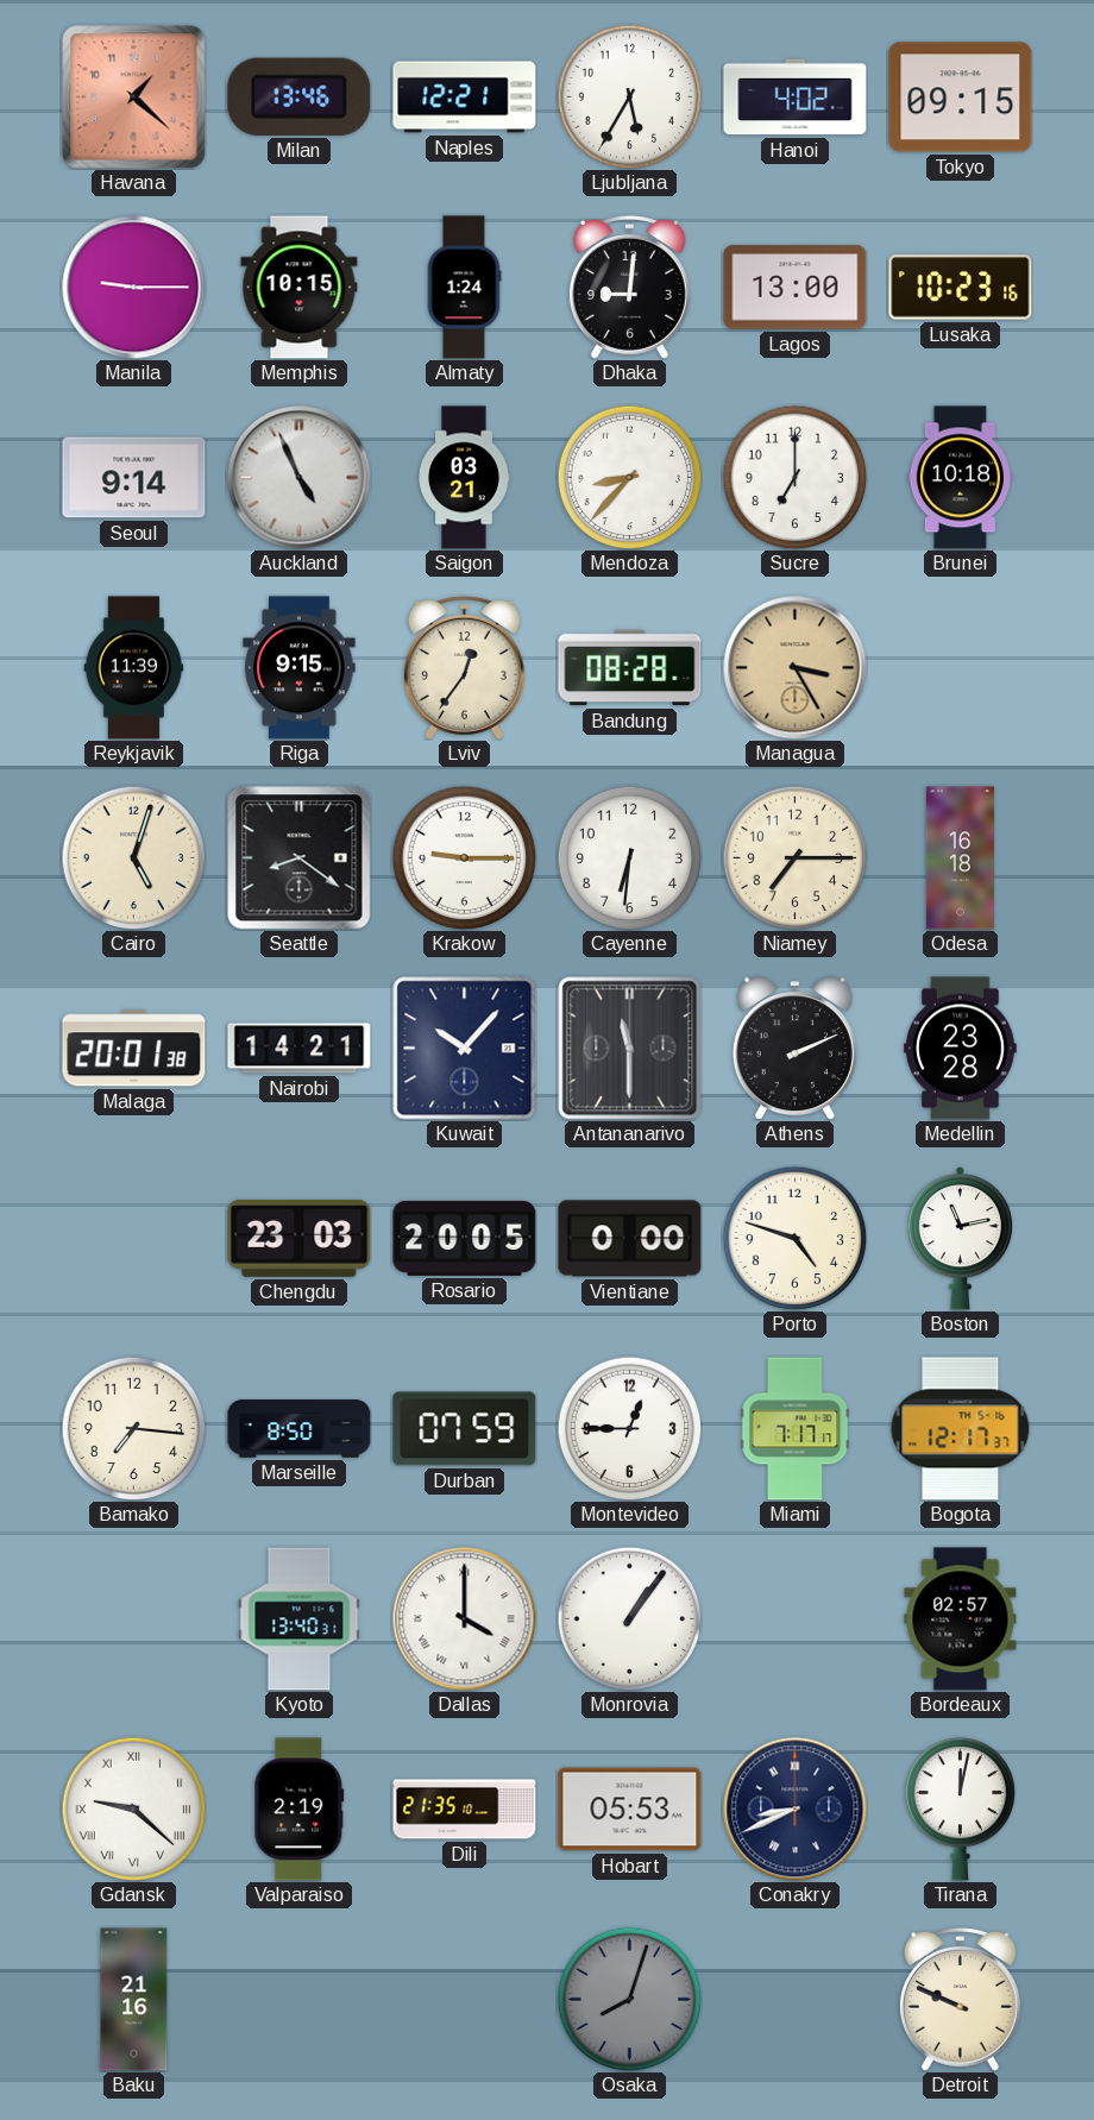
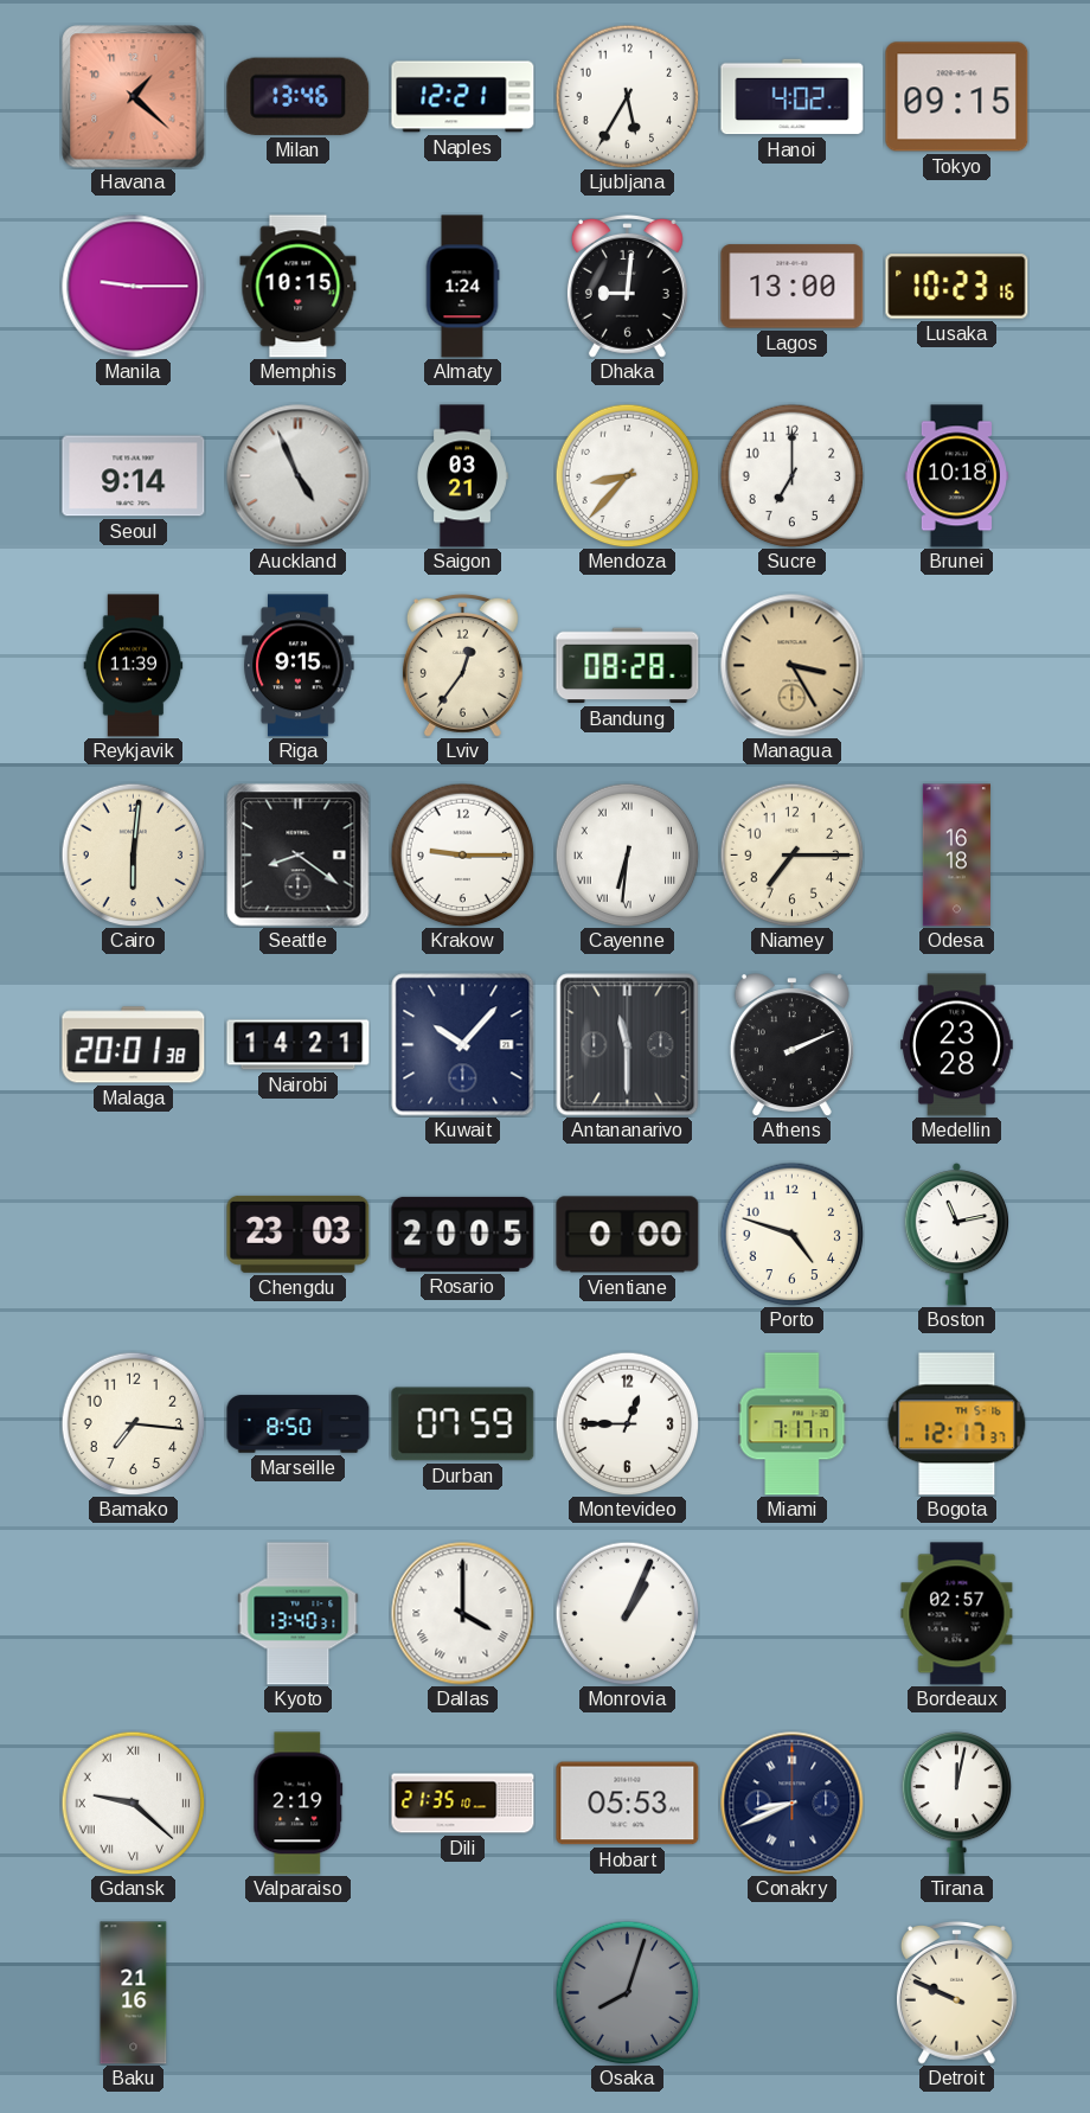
Cairo: 5:03 -> 6:01
Cayenne numerals: Arabic -> Roman
Monrovia: 1:06 -> 1:04
